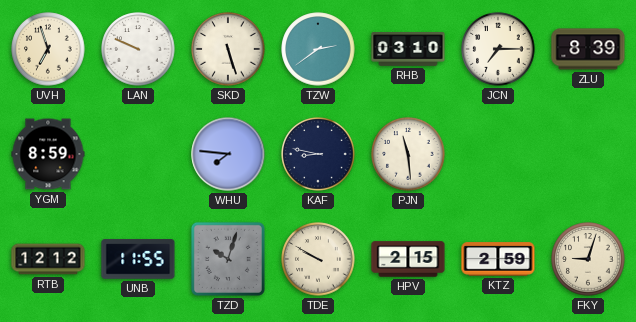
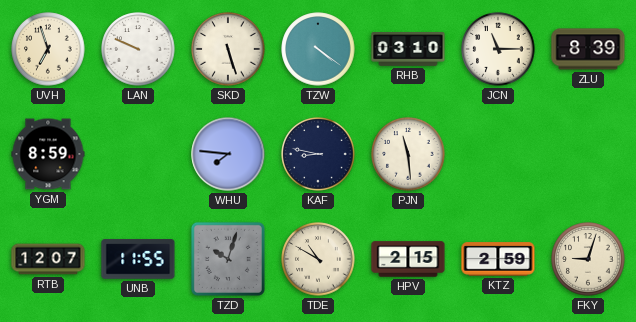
TZW: 2:39 -> 4:21
JCN: 7:15 -> 11:15
RTB: 12:12 -> 12:07
TDE: 9:50 -> 10:50
